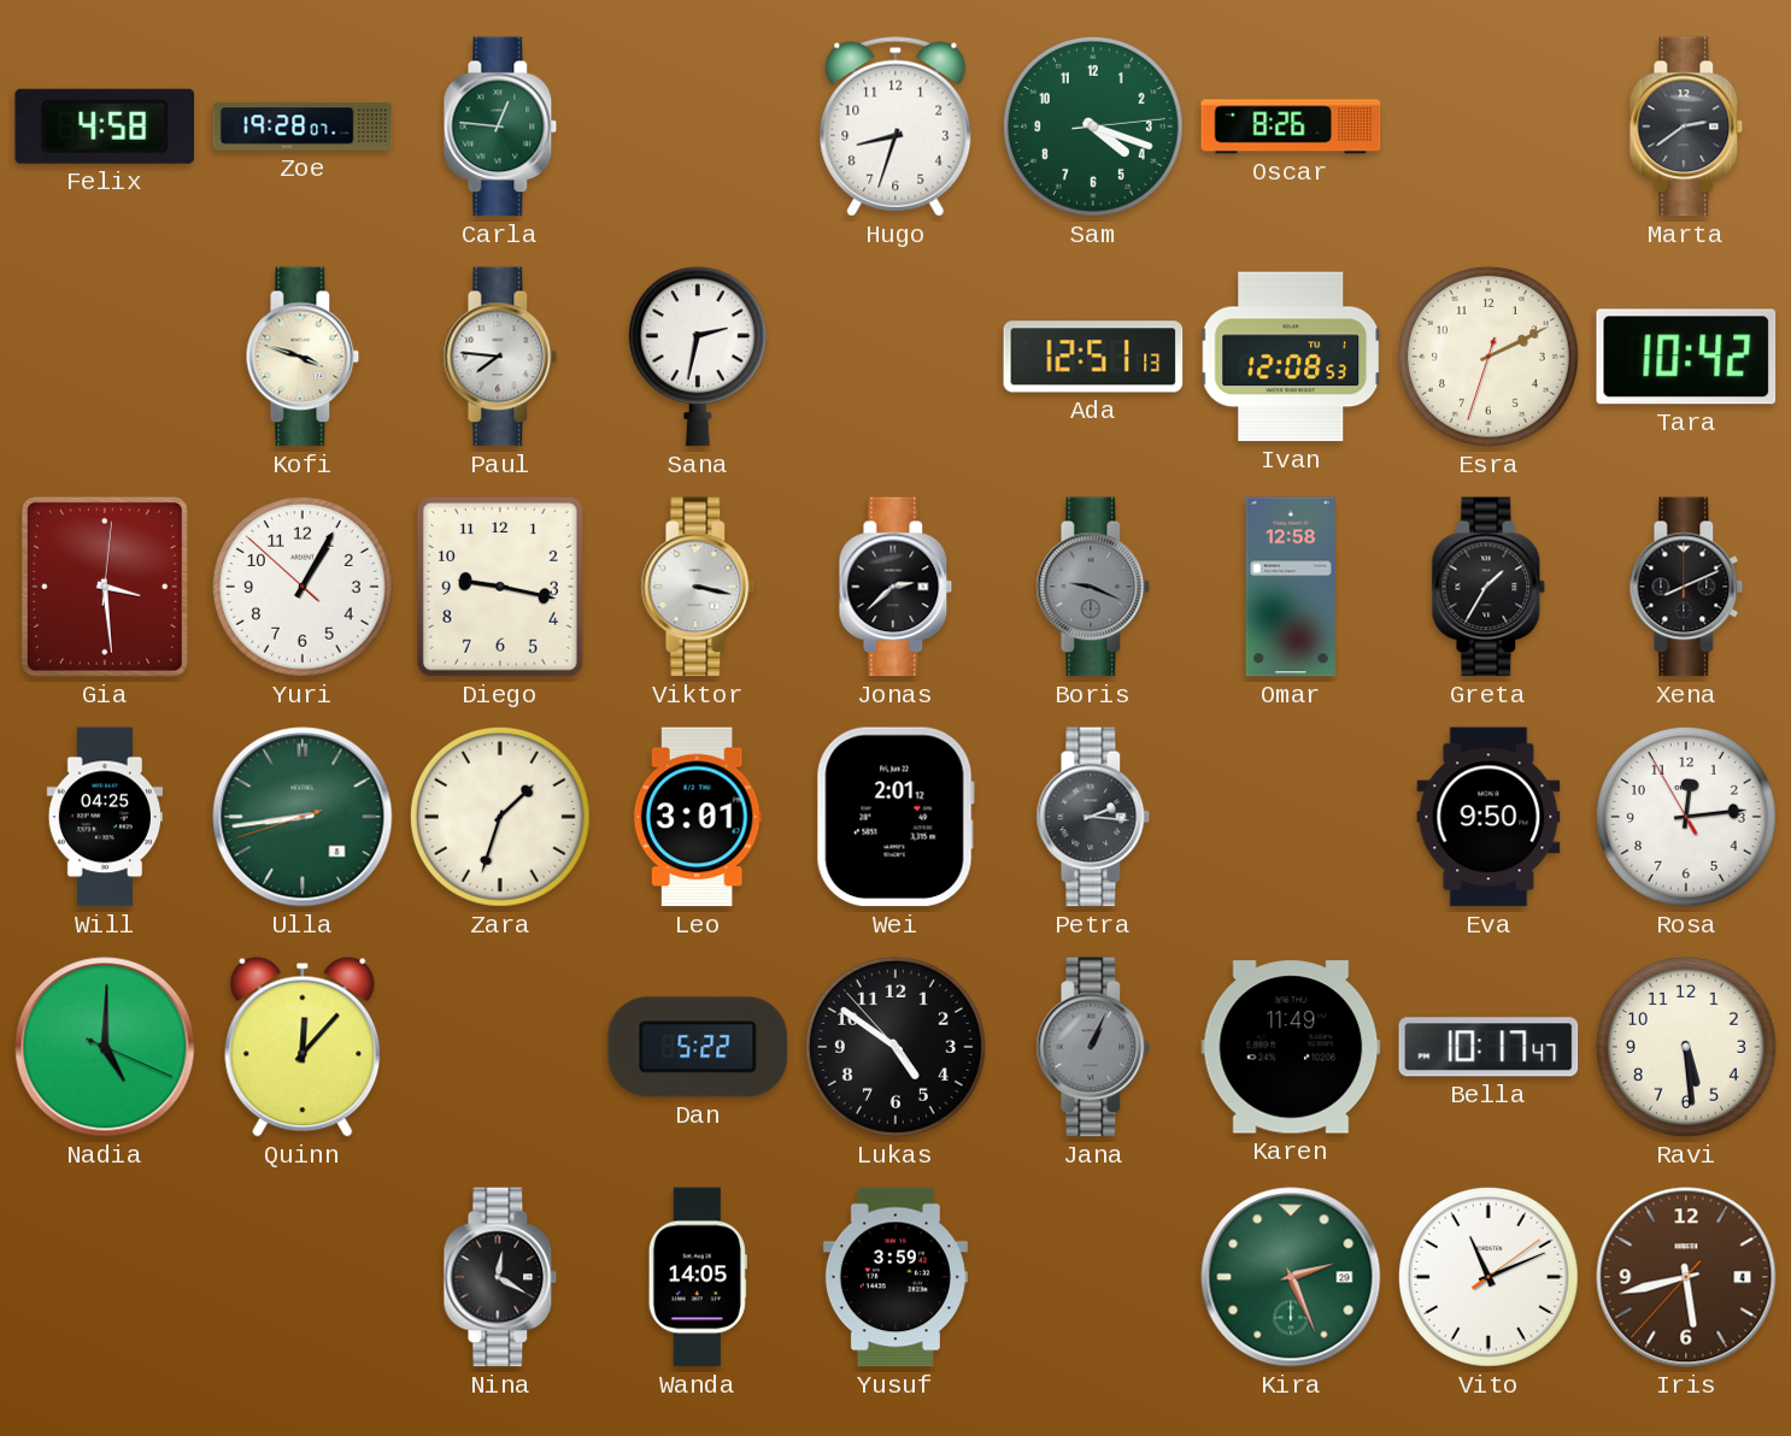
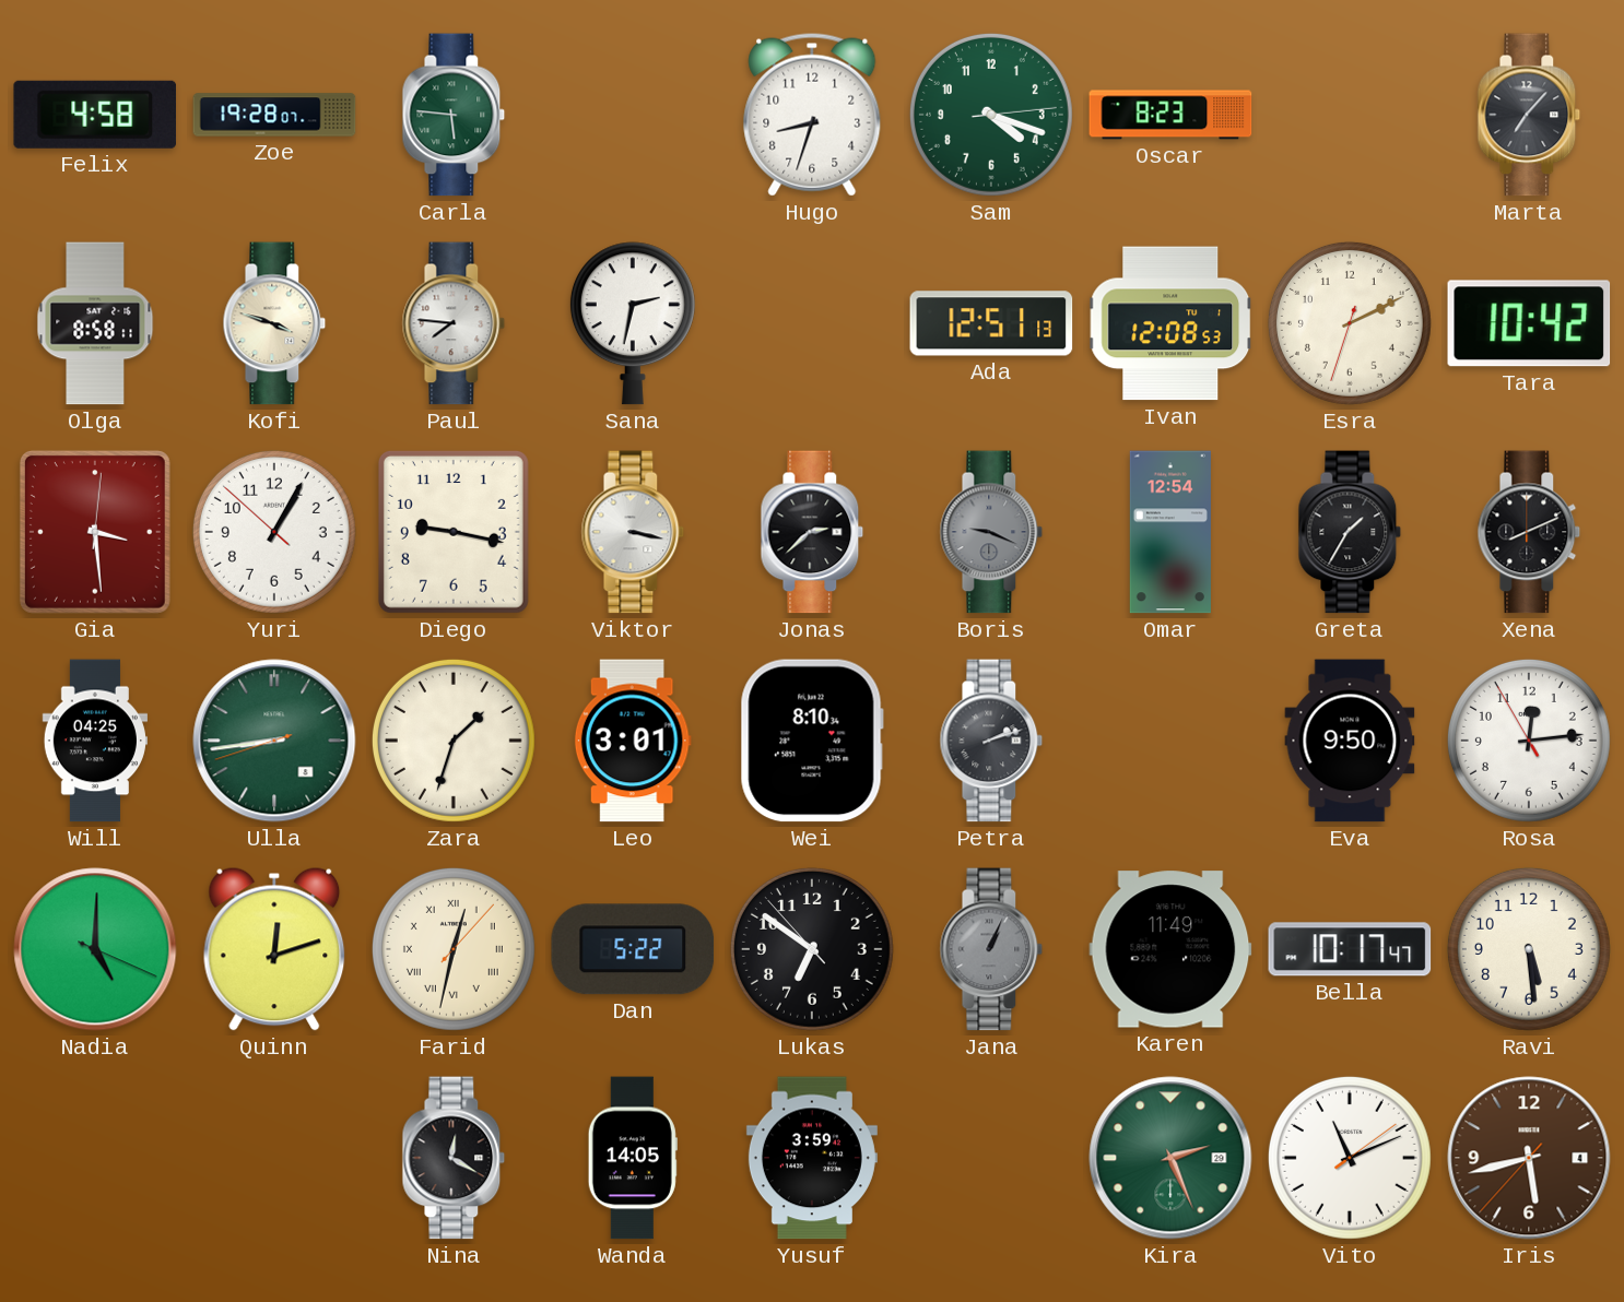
Carla: 12:46 -> 5:46
Oscar: 8:26 -> 8:23
Marta: 2:39 -> 7:07
Olga: none -> 8:58
Omar: 12:58 -> 12:54
Wei: 2:01 -> 8:10
Petra: 2:16 -> 2:12
Quinn: 12:07 -> 12:12
Farid: none -> 12:32
Lukas: 4:50 -> 6:50
